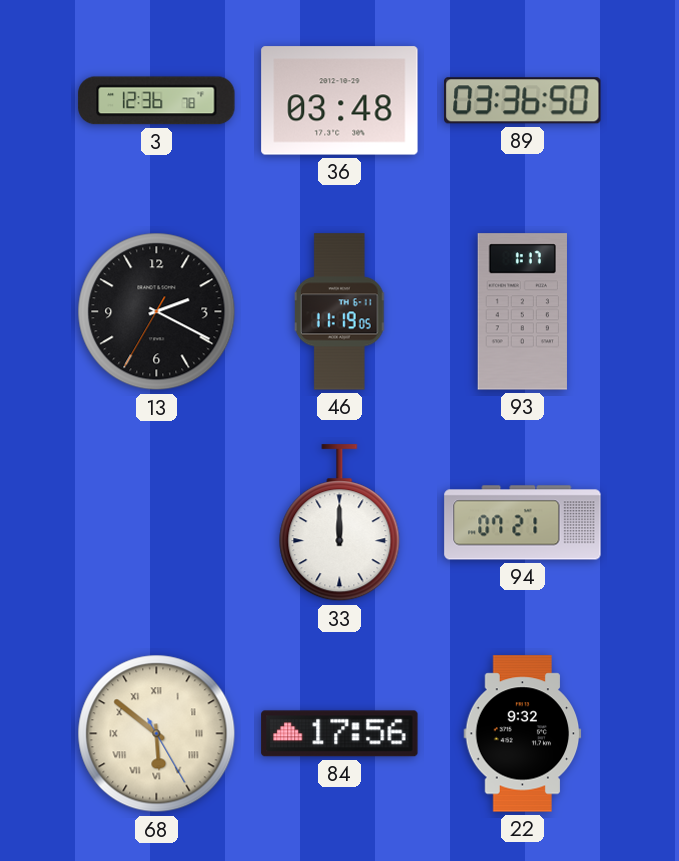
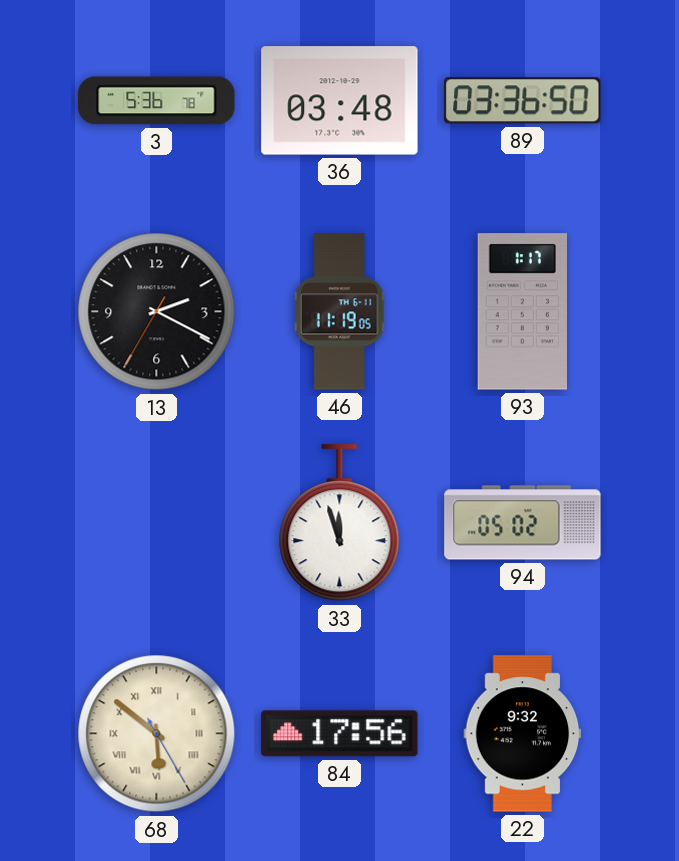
3: 12:36 -> 5:36
33: 12:00 -> 11:57
94: 07:21 -> 05:02
